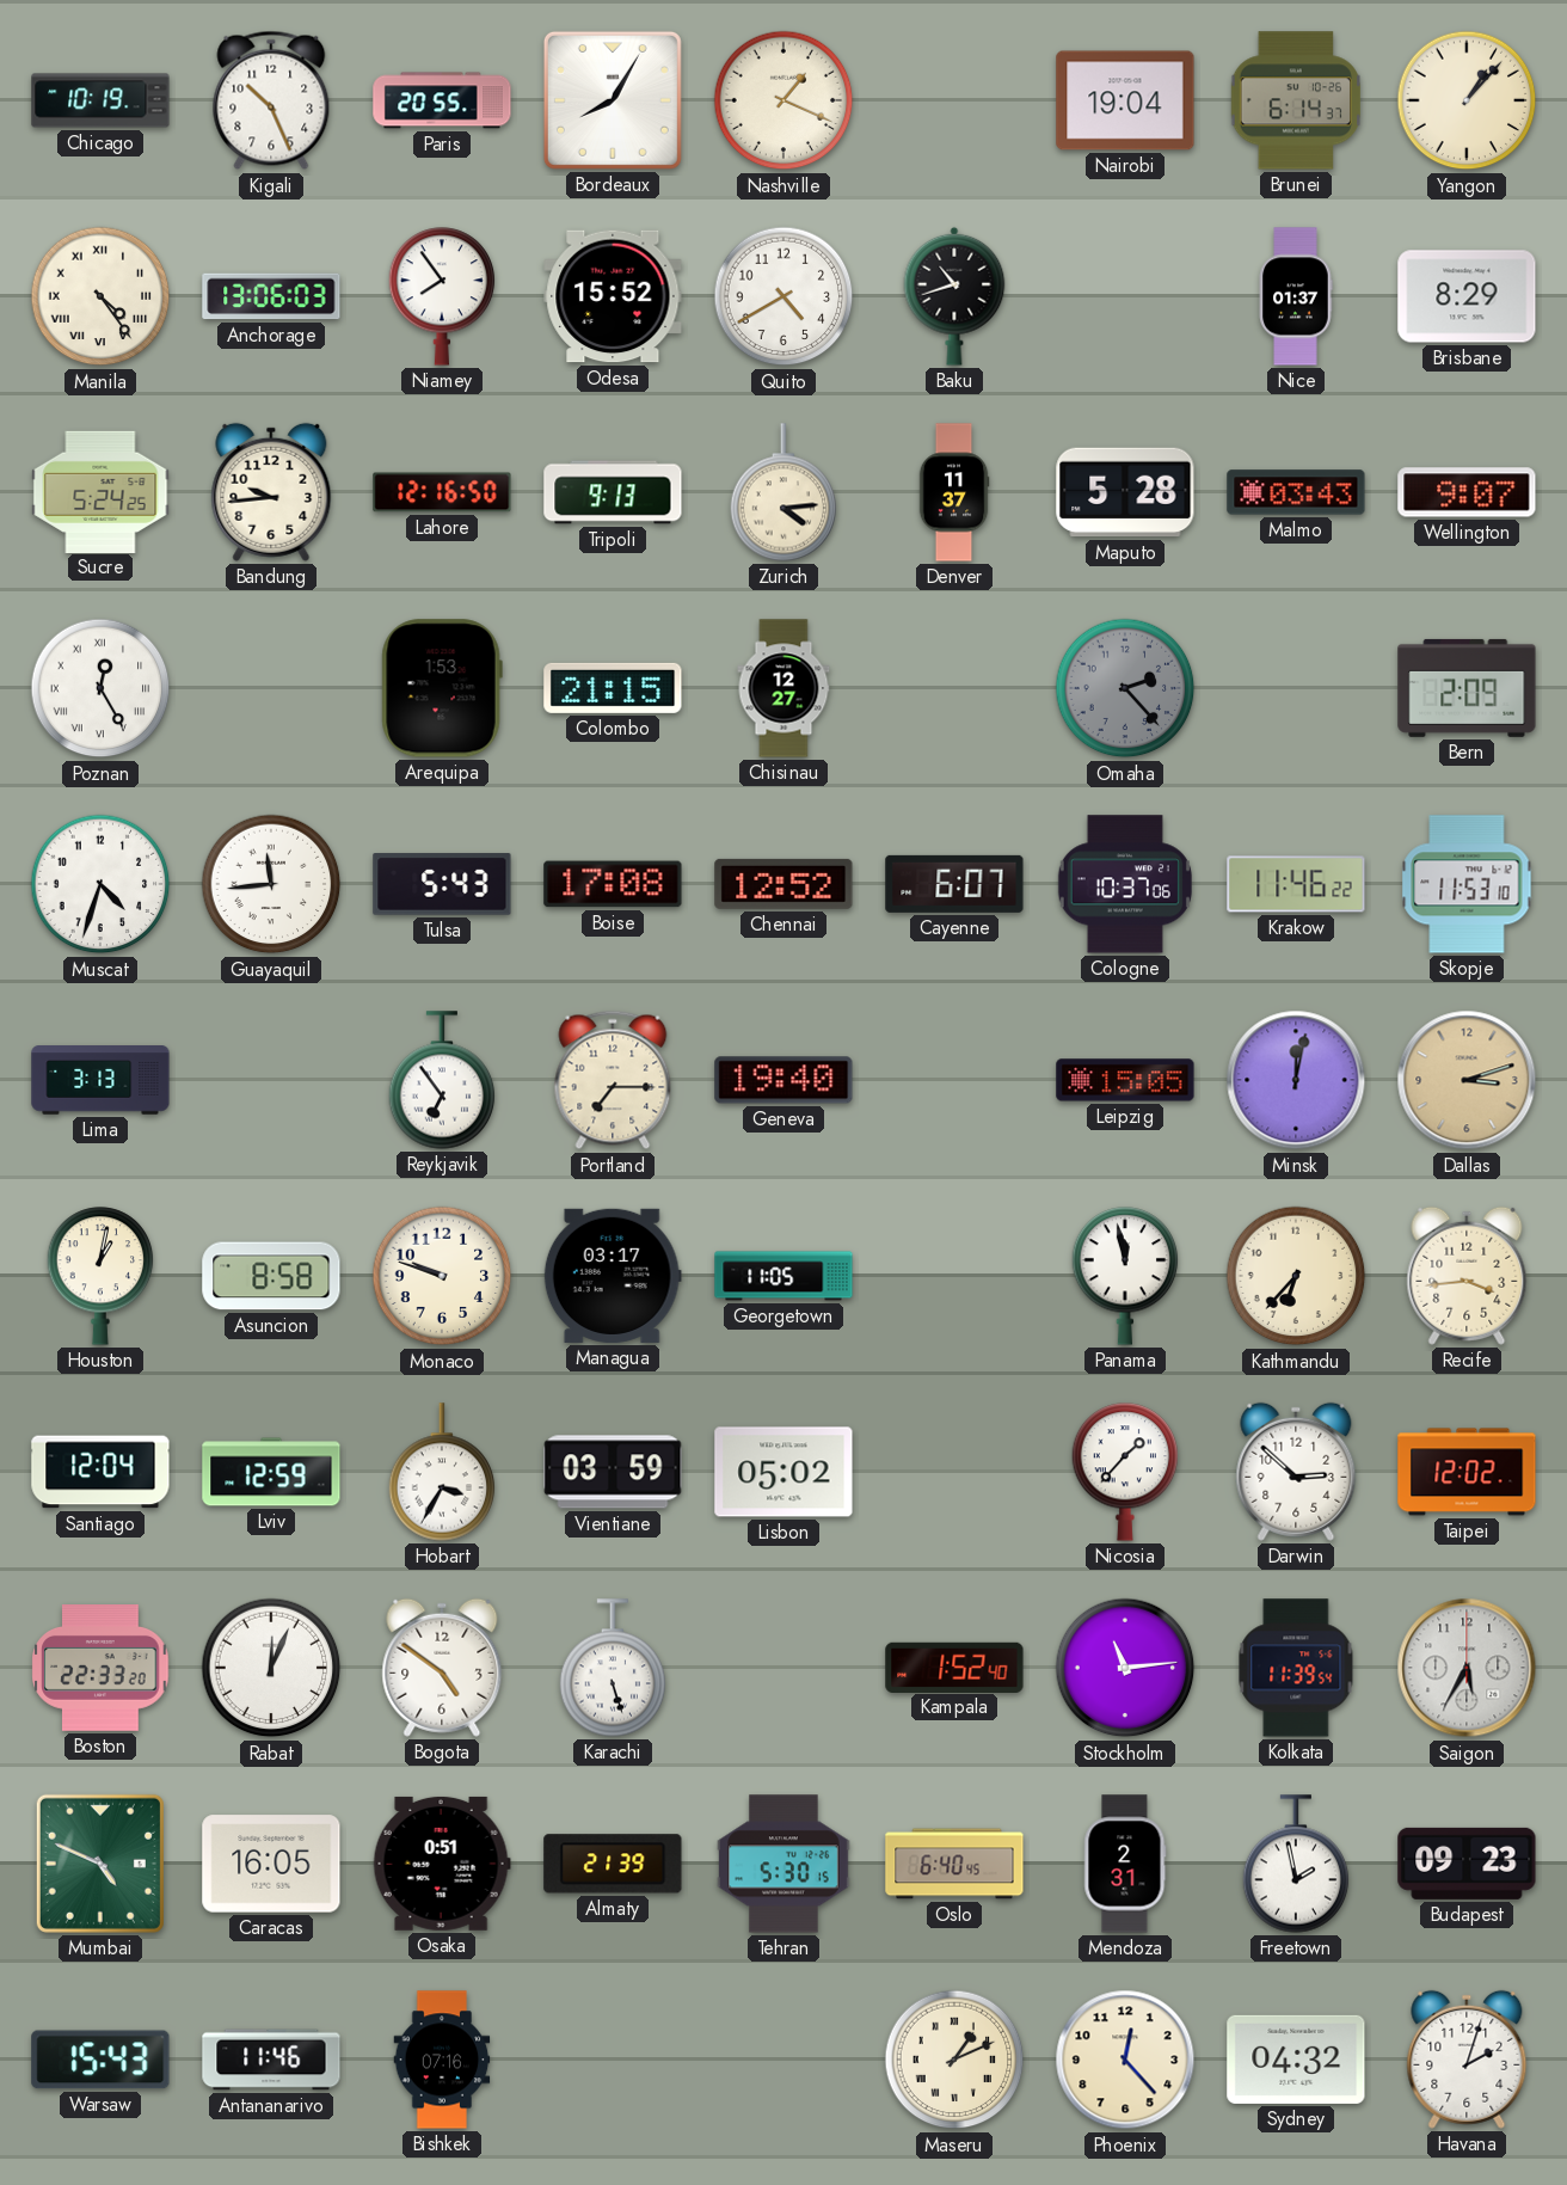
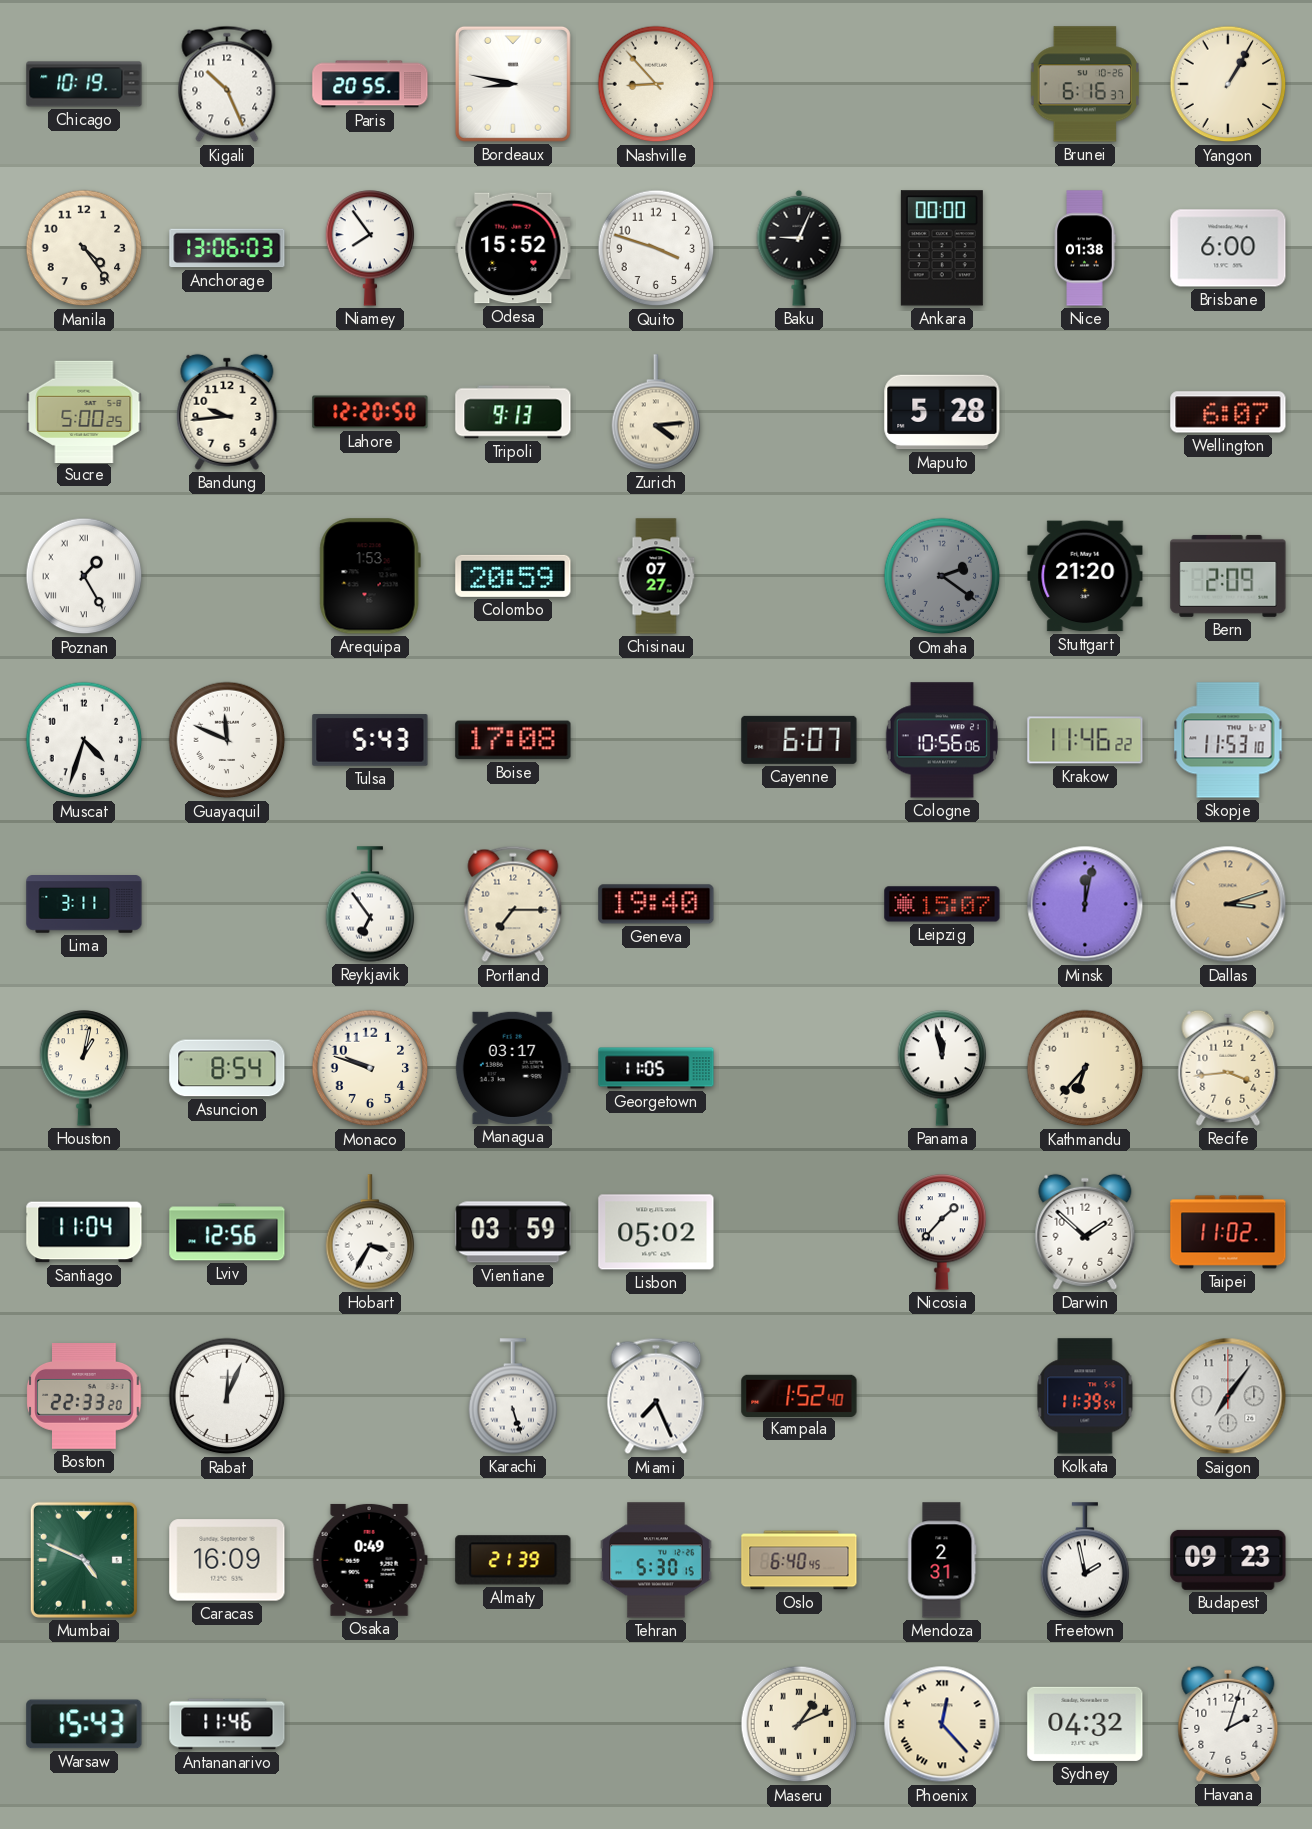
Bordeaux: 8:05 -> 8:47
Nashville: 1:19 -> 8:53
Nairobi: 19:04 -> none
Brunei: 6:14 -> 6:16
Yangon: 1:07 -> 1:05
Manila numerals: Roman -> Arabic
Quito: 4:40 -> 3:48
Baku: 10:42 -> 9:04
Ankara: none -> 00:00
Nice: 01:37 -> 01:38
Brisbane: 8:29 -> 6:00
Sucre: 5:24 -> 5:00
Lahore: 12:16 -> 12:20
Denver: 11:37 -> none
Malmo: 03:43 -> none
Wellington: 9:07 -> 6:07
Poznan: 12:25 -> 1:25
Colombo: 21:15 -> 20:59
Chisinau: 12:27 -> 07:27
Omaha: 2:23 -> 2:21
Stuttgart: none -> 21:20
Guayaquil: 11:44 -> 11:49
Chennai: 12:52 -> none
Cologne: 10:37 -> 10:56
Lima: 3:13 -> 3:11
Leipzig: 15:05 -> 15:07
Asuncion: 8:58 -> 8:54
Santiago: 12:04 -> 11:04
Lviv: 12:59 -> 12:56
Darwin: 2:52 -> 1:52
Taipei: 12:02 -> 11:02
Bogota: 4:51 -> none
Miami: none -> 7:26
Stockholm: 11:14 -> none
Saigon: 5:35 -> 7:06
Caracas: 16:05 -> 16:09
Osaka: 0:51 -> 0:49
Bishkek: 07:16 -> none
Phoenix numerals: Arabic -> Roman
